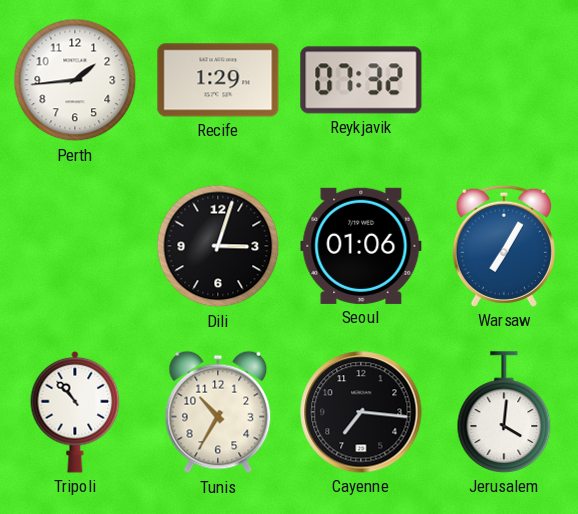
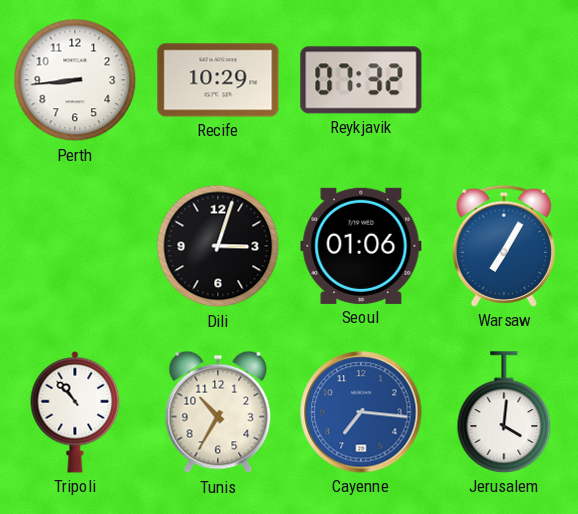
Perth: 1:44 -> 8:44
Recife: 1:29 -> 10:29
Cayenne dial: black -> blue
